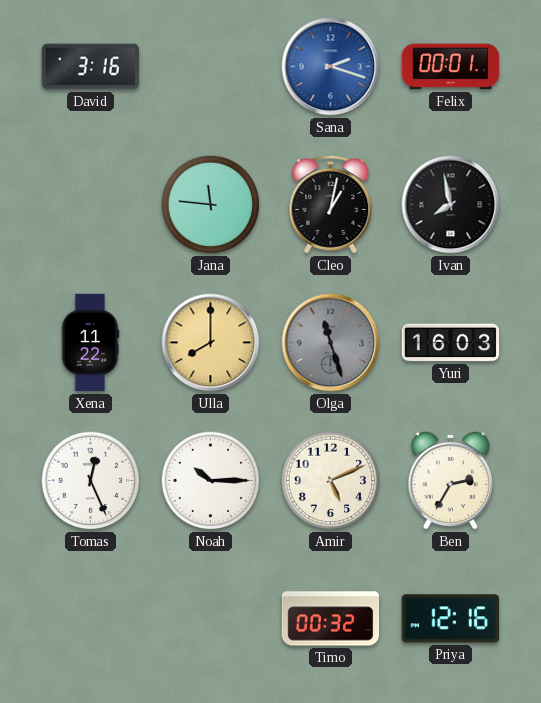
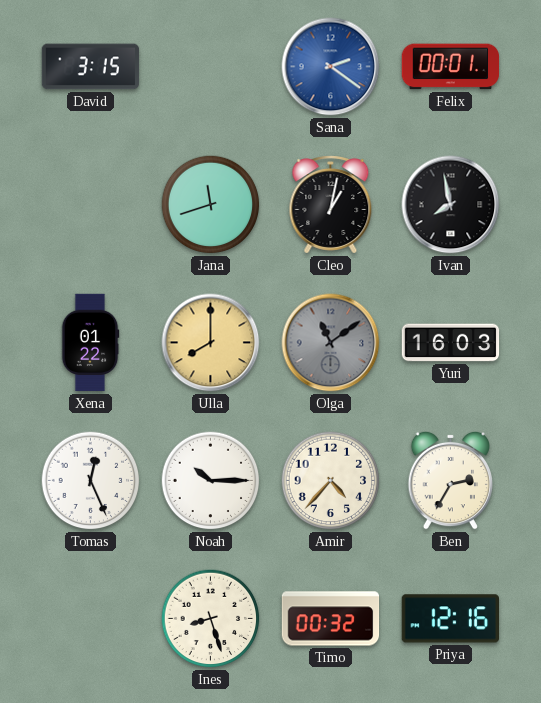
David: 3:16 -> 3:15
Sana: 2:18 -> 2:21
Jana: 11:46 -> 11:42
Xena: 11:22 -> 01:22
Olga: 11:27 -> 11:09
Amir: 5:11 -> 4:37
Ines: none -> 8:27
